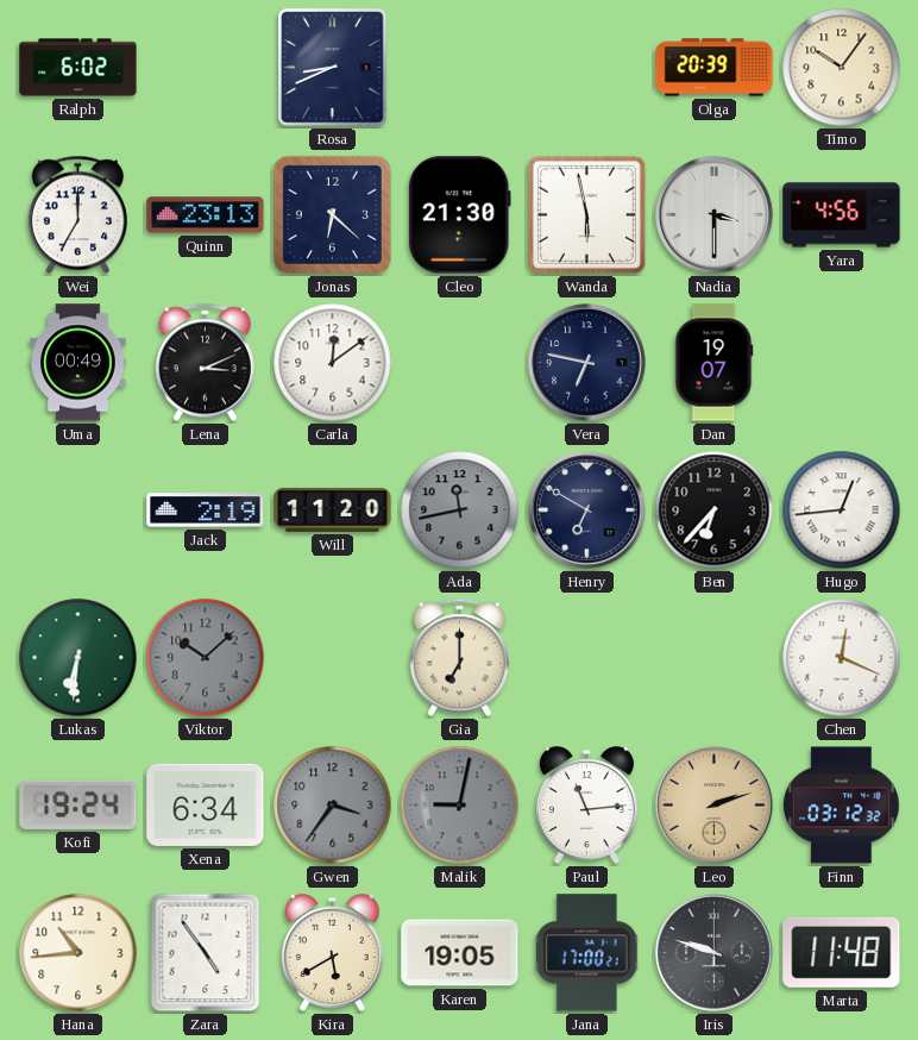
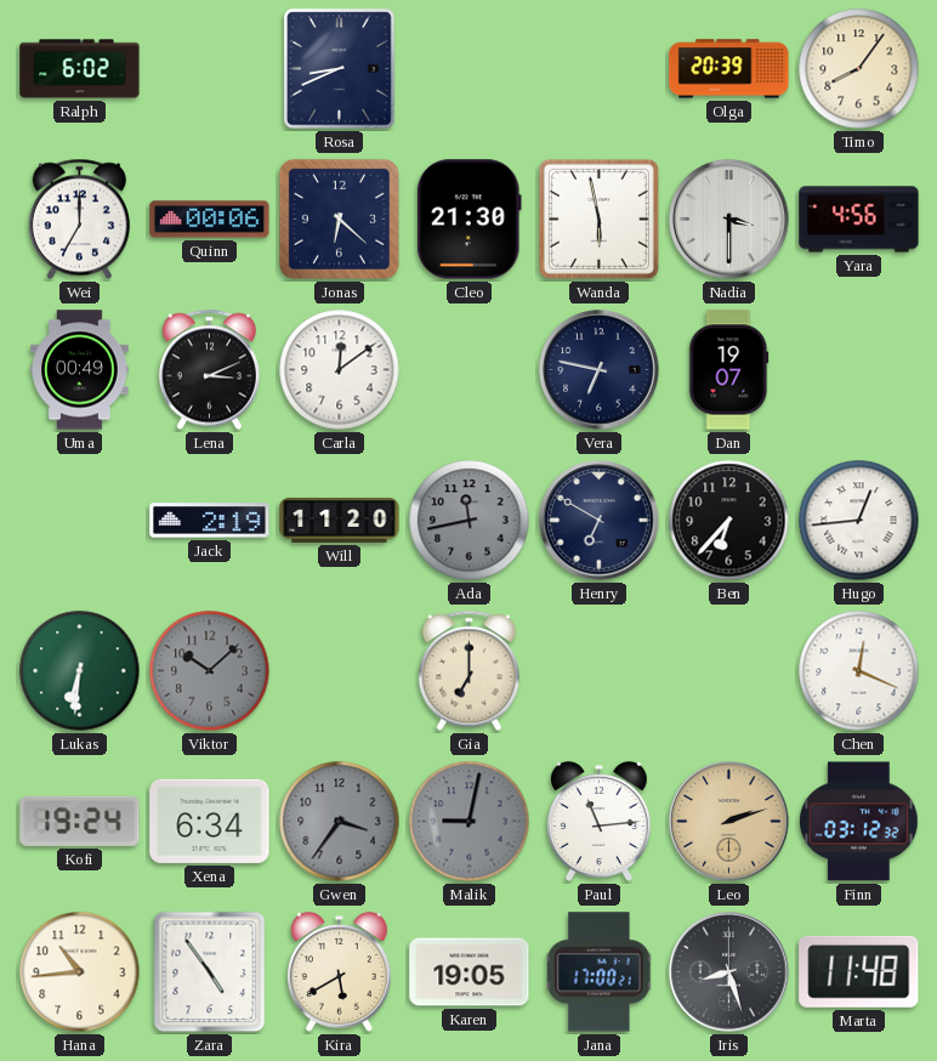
Timo: 10:06 -> 8:06
Quinn: 23:13 -> 00:06
Iris: 9:48 -> 8:27
